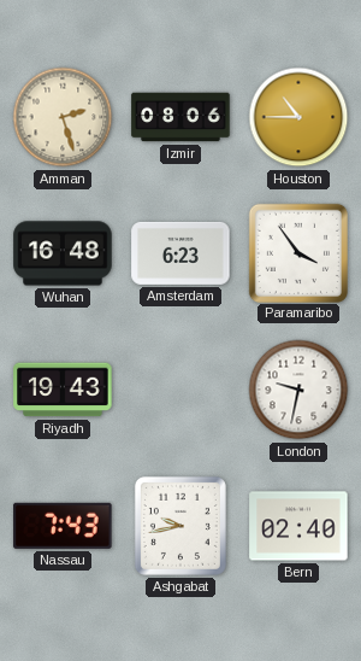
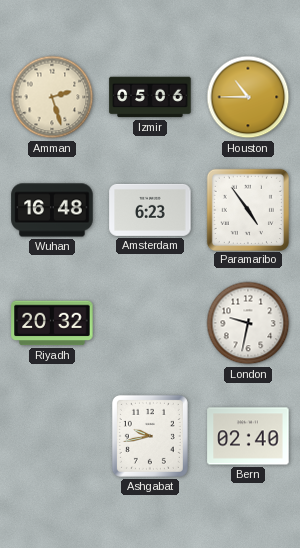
Izmir: 08:06 -> 05:06
Paramaribo: 3:54 -> 4:54
Riyadh: 19:43 -> 20:32
Nassau: 7:43 -> none
